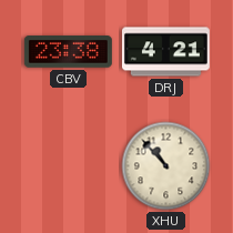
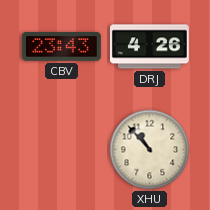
CBV: 23:38 -> 23:43
DRJ: 4:21 -> 4:26
